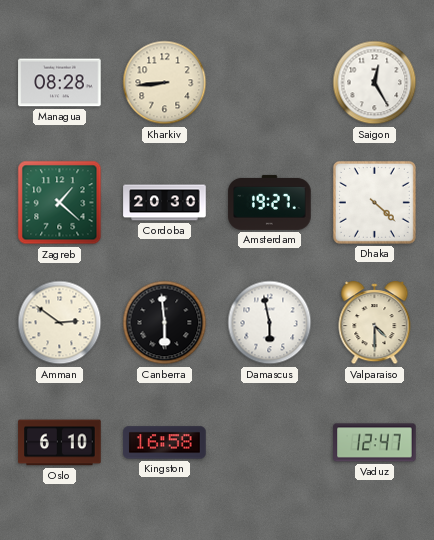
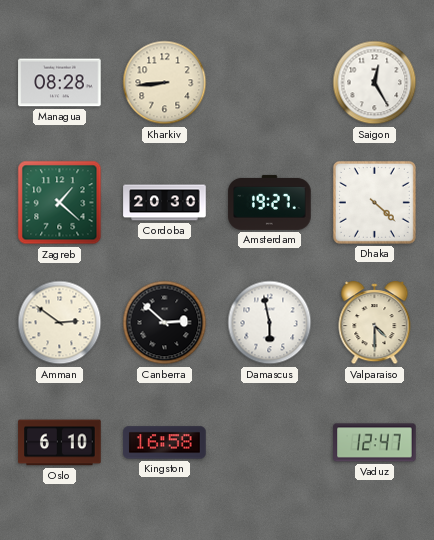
Canberra: 5:59 -> 2:52
